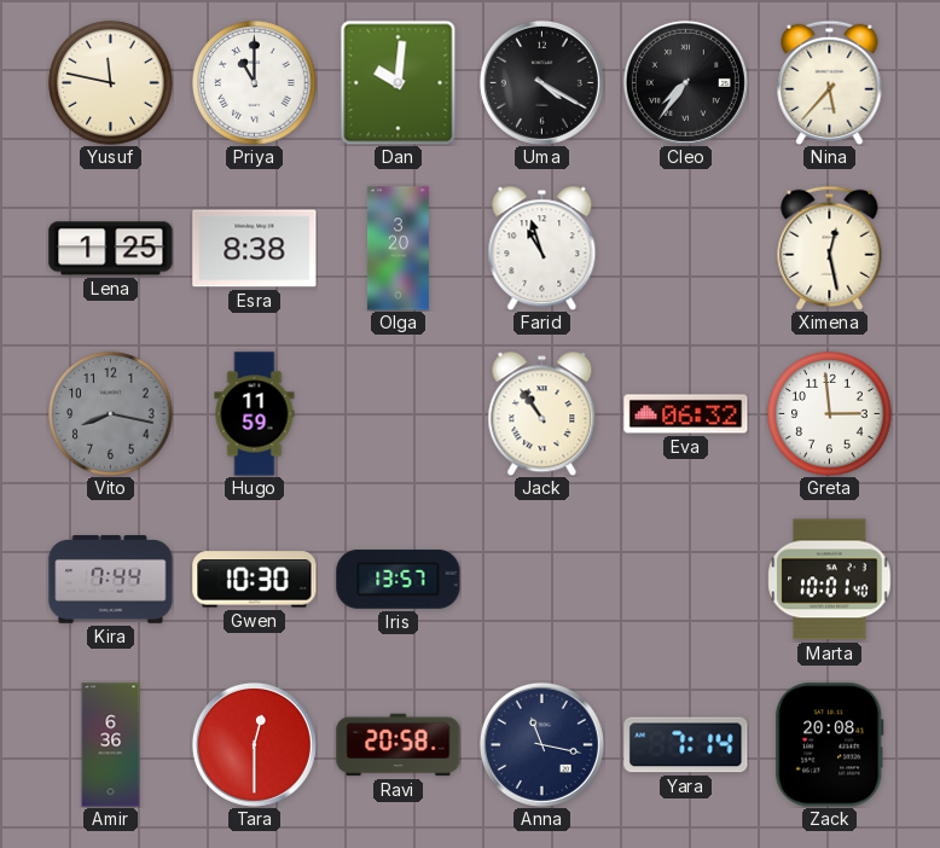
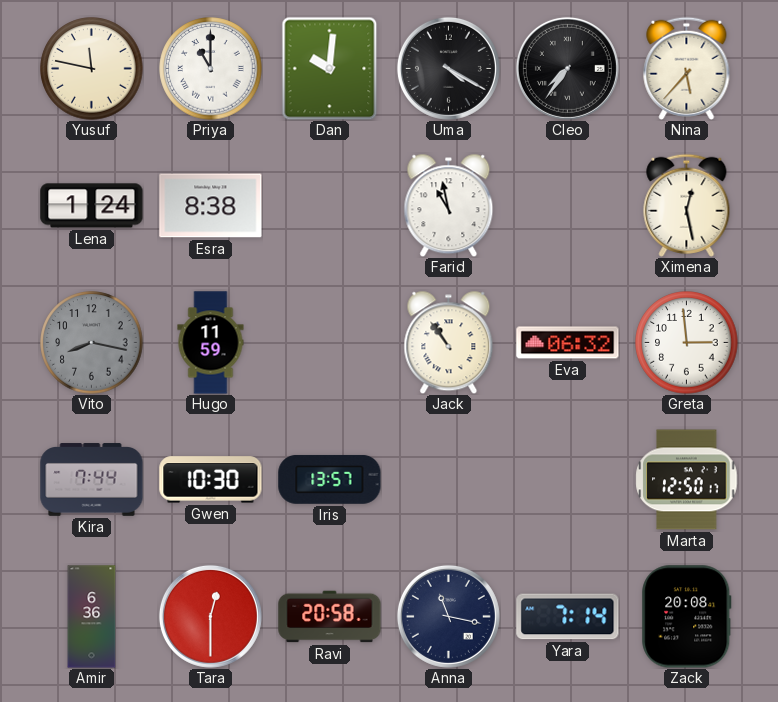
Lena: 1:25 -> 1:24
Olga: 3:20 -> none
Farid: 10:57 -> 10:58
Marta: 10:01 -> 12:50
